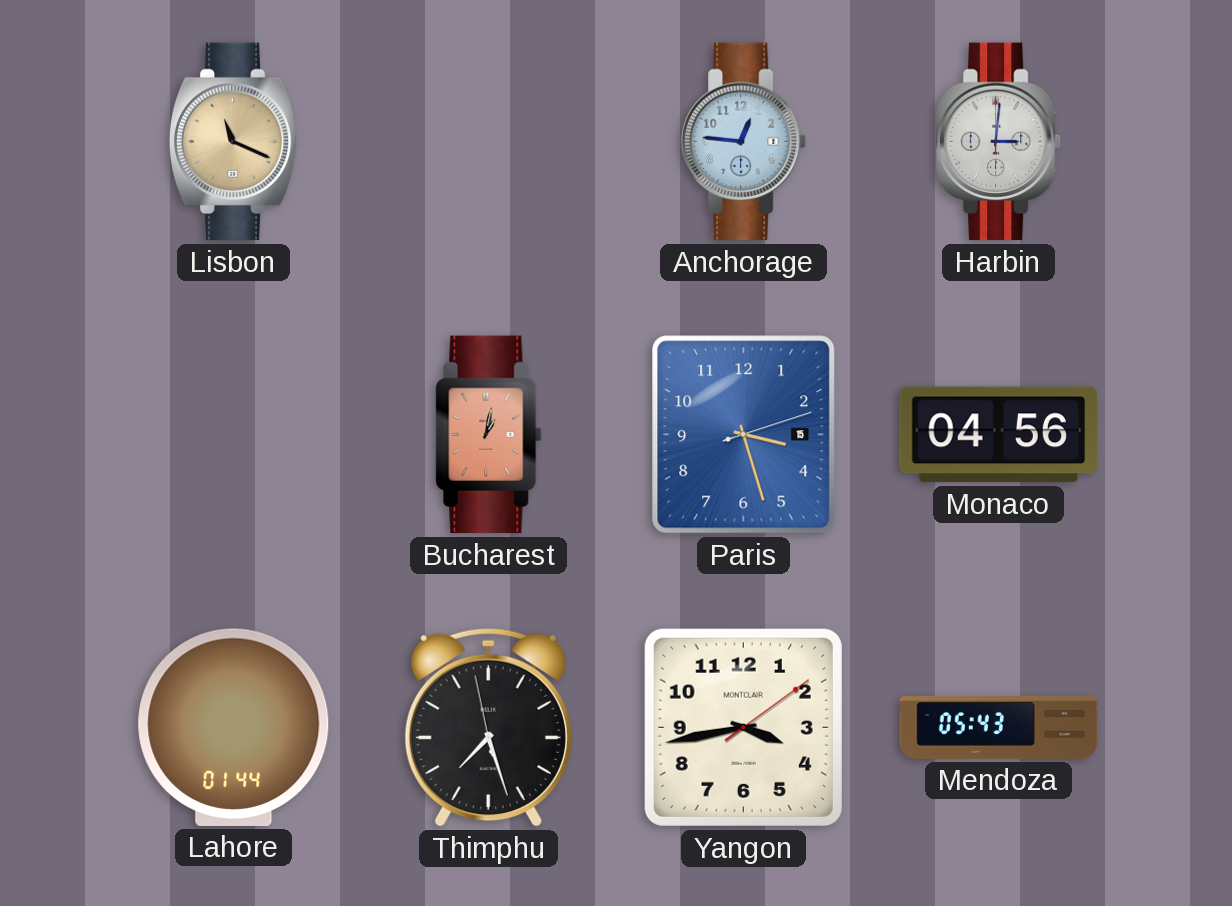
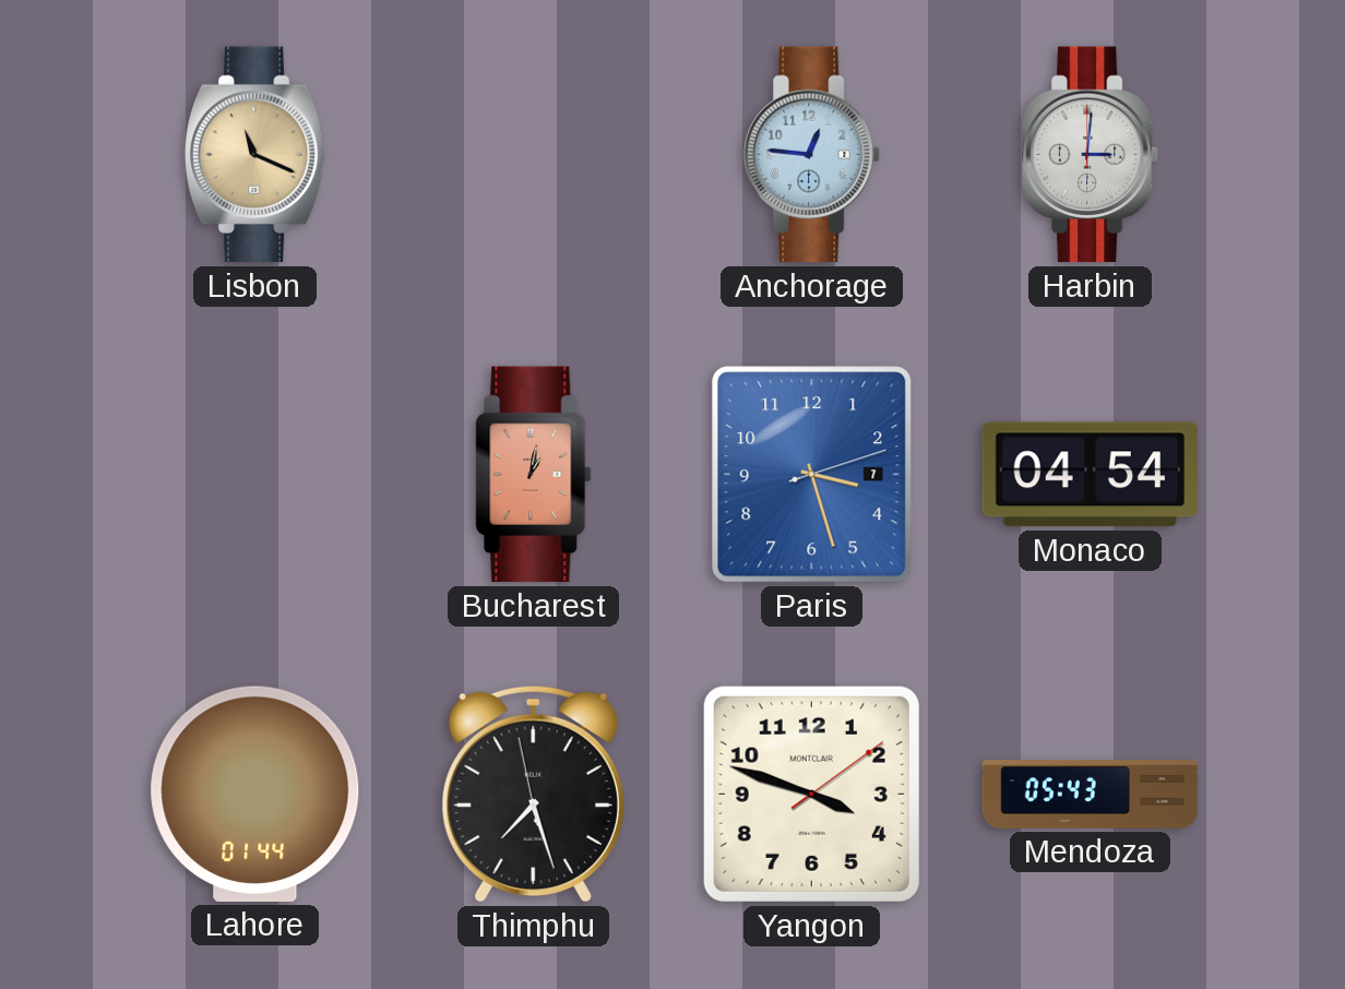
Paris date: 15 -> 7
Monaco: 04:56 -> 04:54
Yangon: 3:43 -> 3:48
